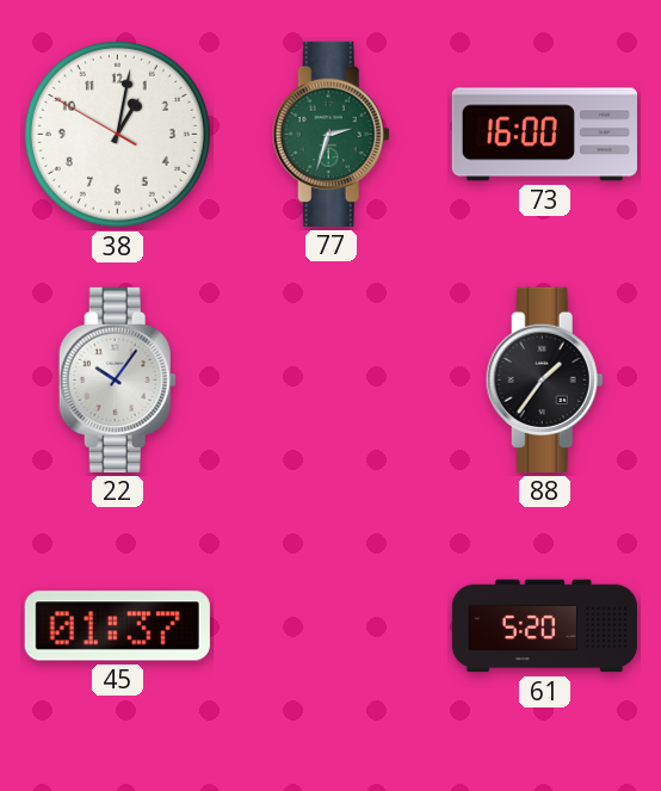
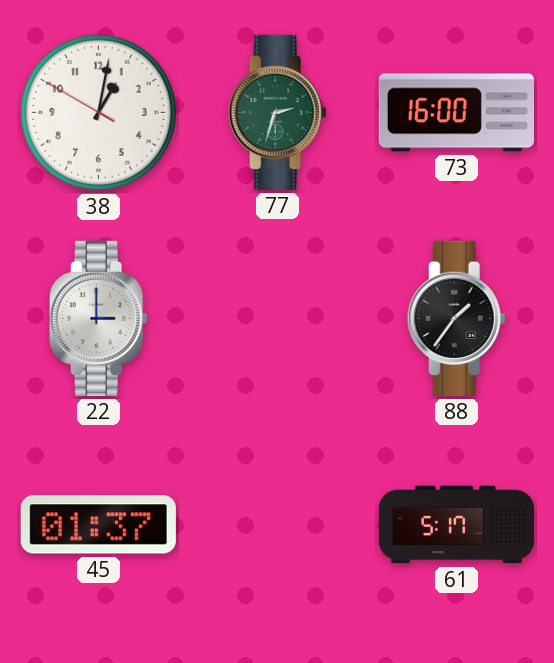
22: 10:06 -> 3:00
61: 5:20 -> 5:17
